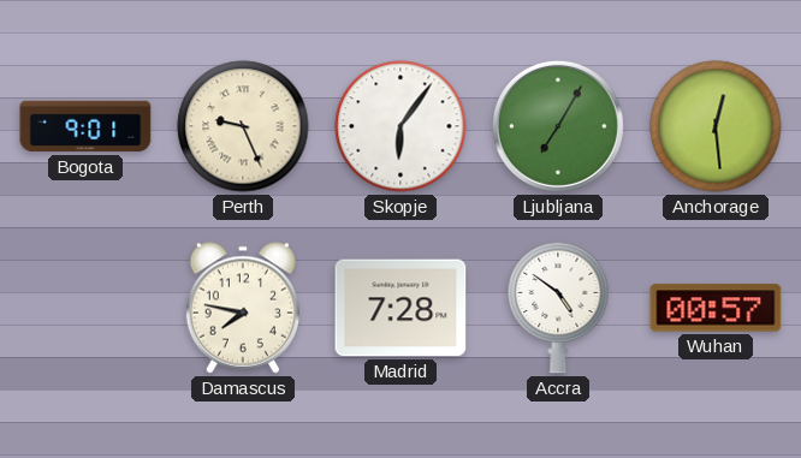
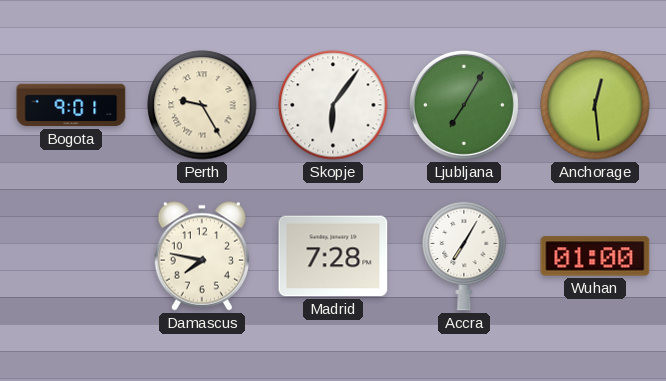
Perth: 9:26 -> 9:25
Accra: 4:51 -> 7:05
Wuhan: 00:57 -> 01:00
